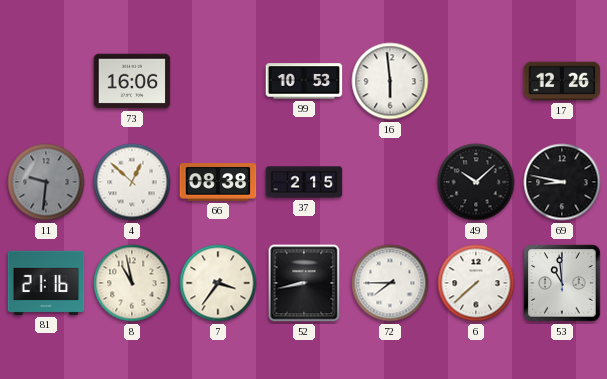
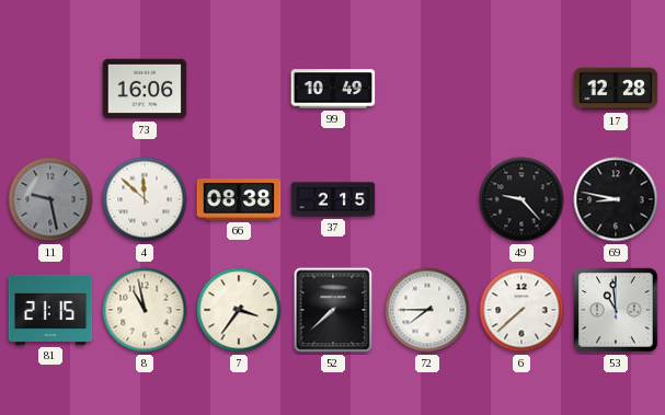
99: 10:53 -> 10:49
16: 5:59 -> none
17: 12:26 -> 12:28
11: 9:31 -> 9:28
4: 12:52 -> 11:52
49: 10:08 -> 9:23
81: 21:16 -> 21:15
52: 8:43 -> 7:38
